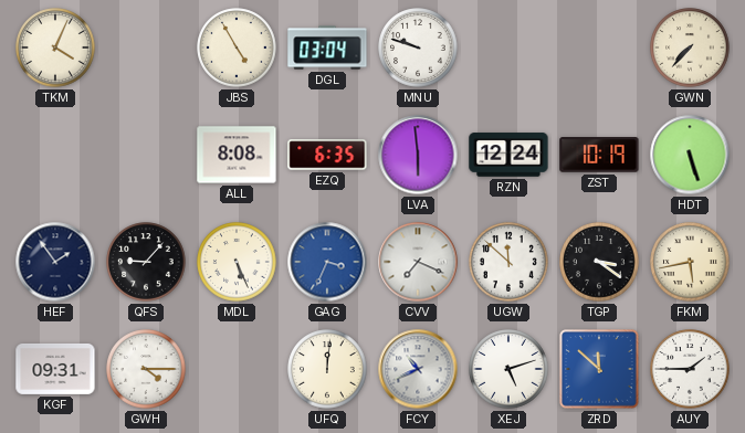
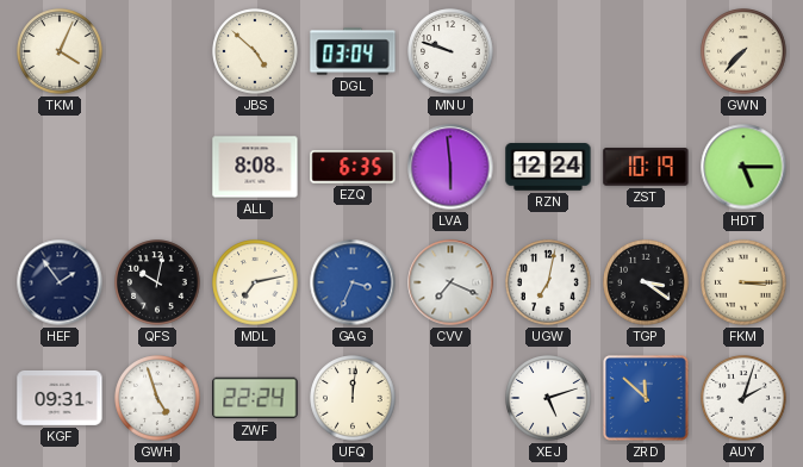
JBS: 4:55 -> 4:52
HDT: 5:27 -> 5:15
QFS: 9:07 -> 10:02
MDL: 5:26 -> 7:13
UGW: 11:52 -> 7:02
FKM: 5:43 -> 3:15
GWH: 4:15 -> 4:57
ZWF: none -> 22:24
FCY: 10:41 -> none
AUY: 1:45 -> 2:03
